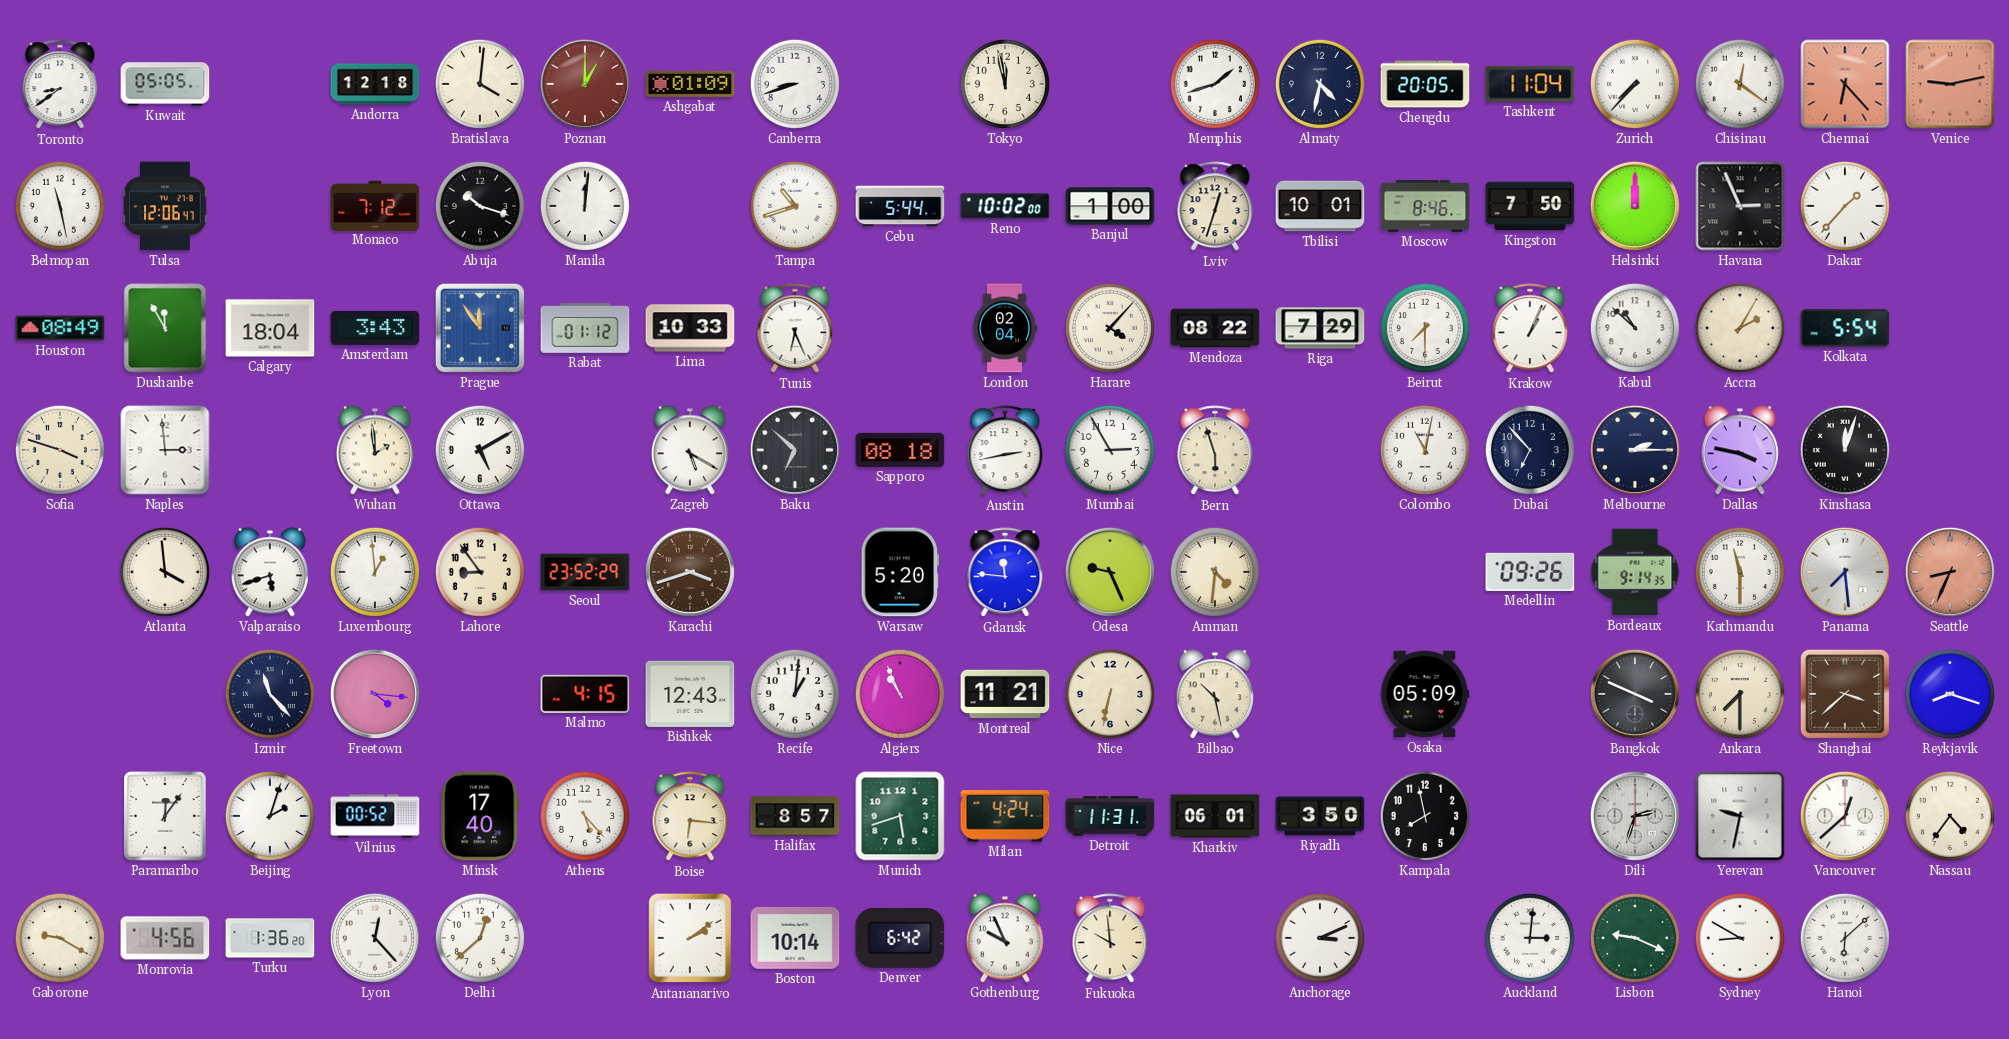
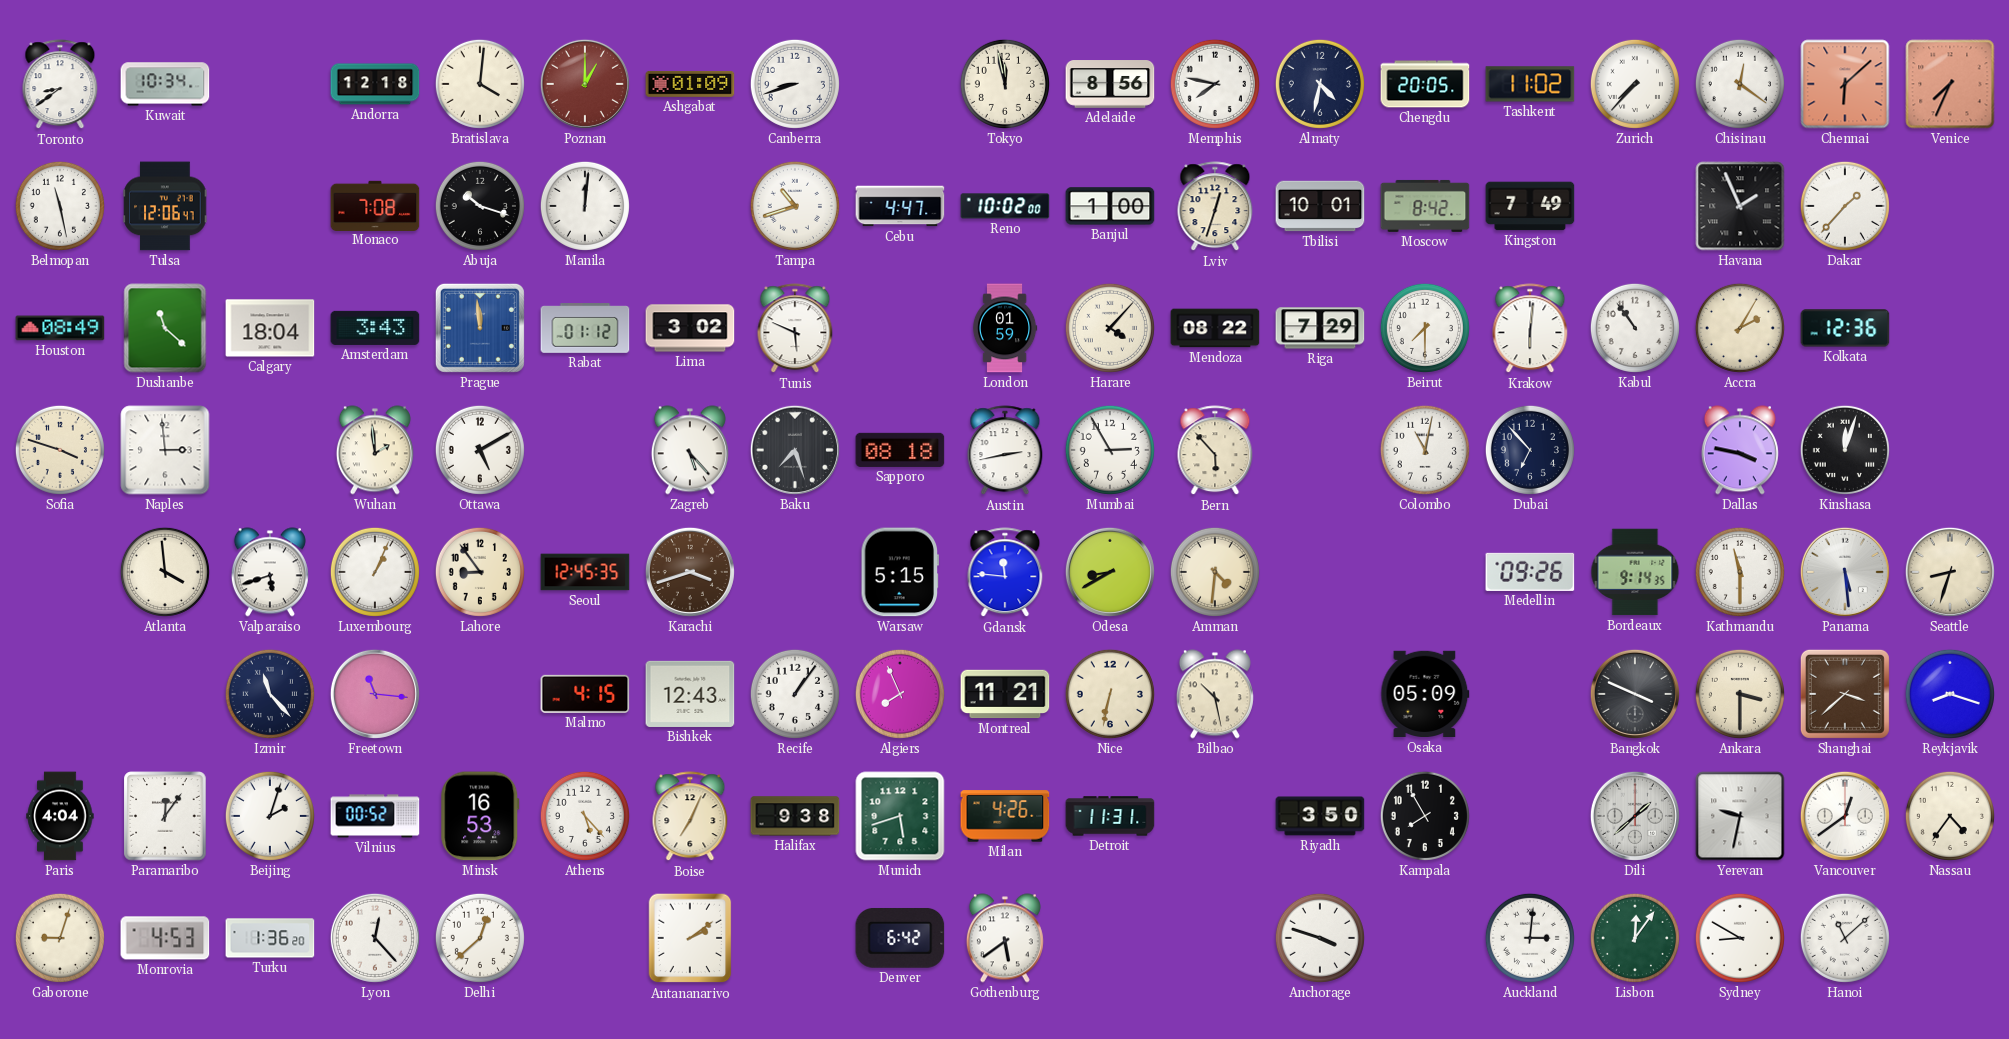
Kuwait: 05:05 -> 10:34
Adelaide: none -> 8:56
Memphis: 1:42 -> 7:47
Tashkent: 11:04 -> 11:02
Chennai: 6:23 -> 6:08
Venice: 9:13 -> 7:34
Monaco: 7:12 -> 7:08
Cebu: 5:44 -> 4:47
Moscow: 8:46 -> 8:42
Kingston: 7:50 -> 7:49
Helsinki: 12:00 -> none
Havana: 2:56 -> 1:56
Dushanbe: 11:55 -> 11:22
Prague: 11:54 -> 11:59
Lima: 10:33 -> 3:02
Tunis: 6:26 -> 5:49
London: 02:04 -> 01:59
Krakow: 1:04 -> 6:01
Kabul: 10:52 -> 10:54
Kolkata: 5:54 -> 12:36
Zagreb: 5:20 -> 5:23
Baku: 6:52 -> 7:27
Bern: 5:57 -> 5:53
Melbourne: 2:15 -> none
Luxembourg: 12:59 -> 1:04
Seoul: 23:52 -> 12:45
Warsaw: 5:20 -> 5:15
Odesa: 9:26 -> 8:40
Panama: 7:29 -> 5:29
Seattle: 8:34 -> 8:33
Seattle dial: salmon -> cream
Freetown: 4:16 -> 11:16
Recife: 1:01 -> 1:06
Algiers: 10:56 -> 7:56
Ankara: 7:30 -> 3:30
Paris: none -> 4:04
Minsk: 17:40 -> 16:53
Boise: 6:16 -> 7:04
Halifax: 8:57 -> 9:38
Milan: 4:24 -> 4:26
Kharkiv: 06:01 -> none
Kampala: 7:58 -> 7:55
Dili: 2:33 -> 1:38
Vancouver: 12:38 -> 12:39
Gaborone: 9:20 -> 9:03
Monrovia: 4:56 -> 4:53
Boston: 10:14 -> none
Gothenburg: 9:56 -> 5:39
Fukuoka: 9:59 -> none
Anchorage: 3:11 -> 3:48
Lisbon: 9:19 -> 12:06
Hanoi: 6:08 -> 11:08
